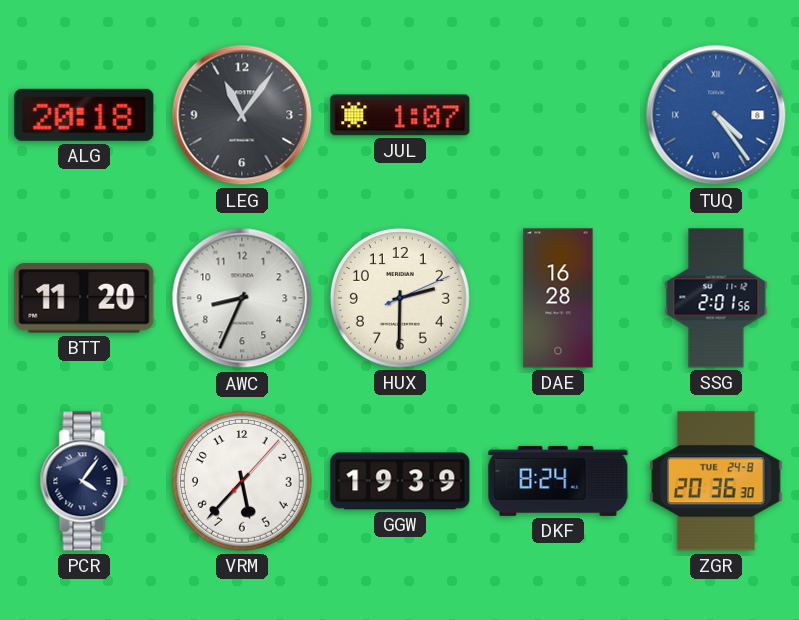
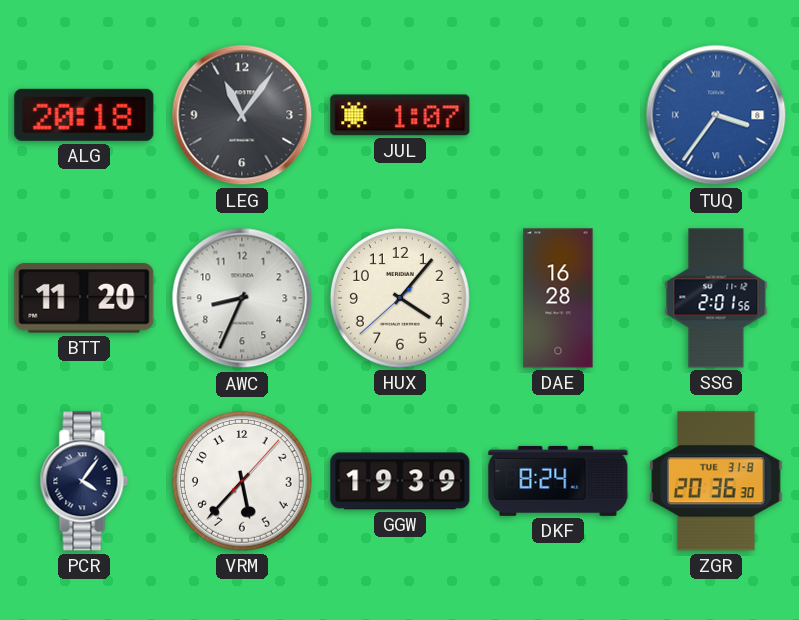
TUQ: 4:24 -> 3:36
HUX: 2:30 -> 4:06
ZGR date: TUE 24-8 -> TUE 31-8
